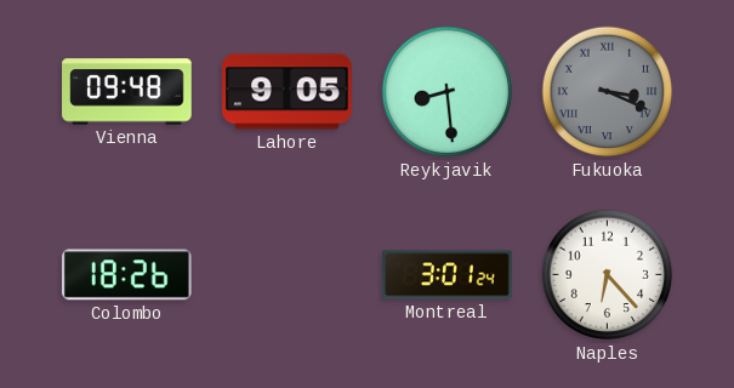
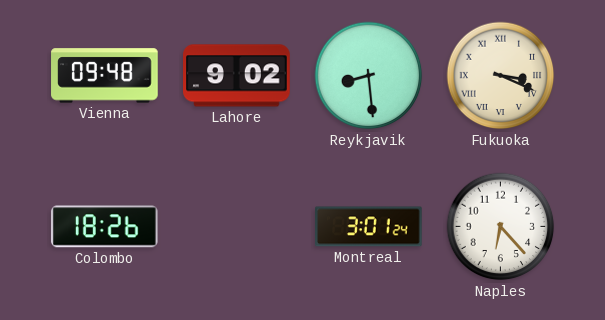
Lahore: 9:05 -> 9:02
Fukuoka dial: grey -> cream
